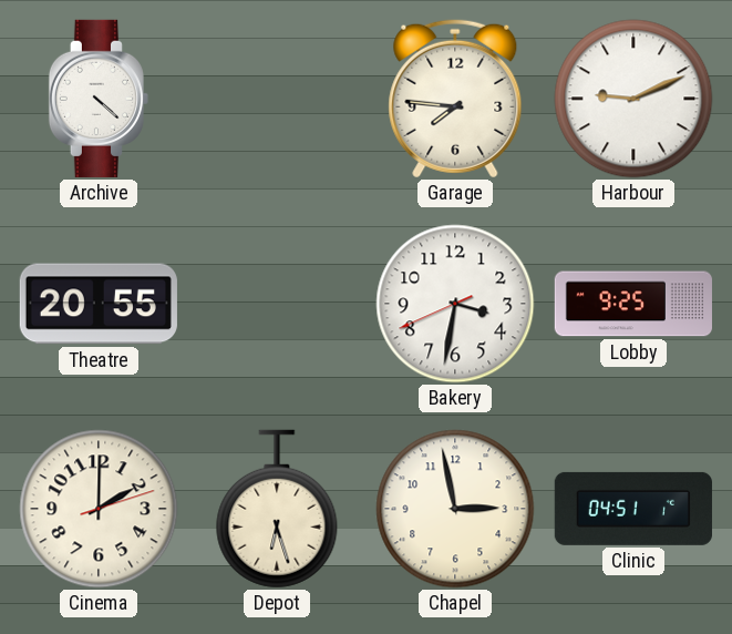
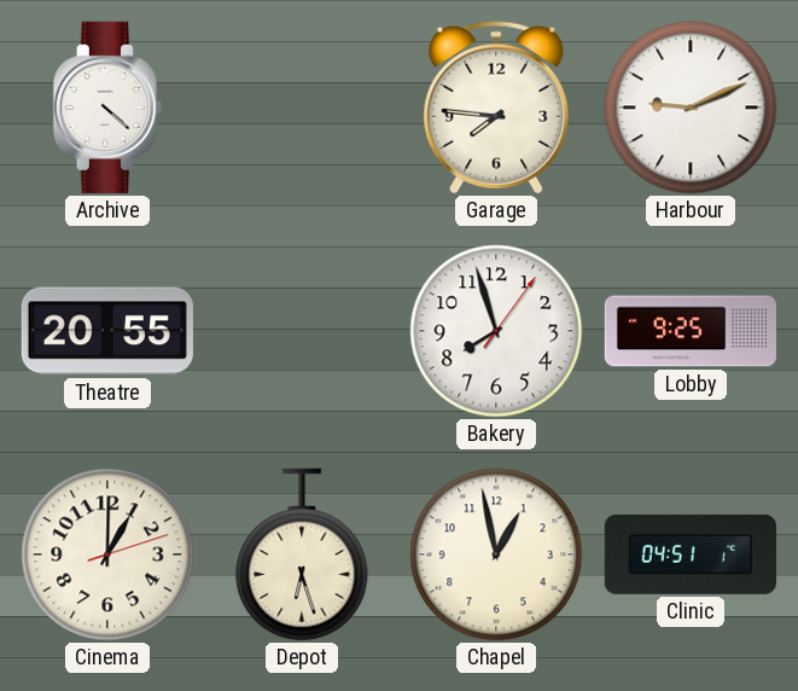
Bakery: 3:31 -> 7:57
Cinema: 2:00 -> 1:00
Chapel: 2:58 -> 12:58
